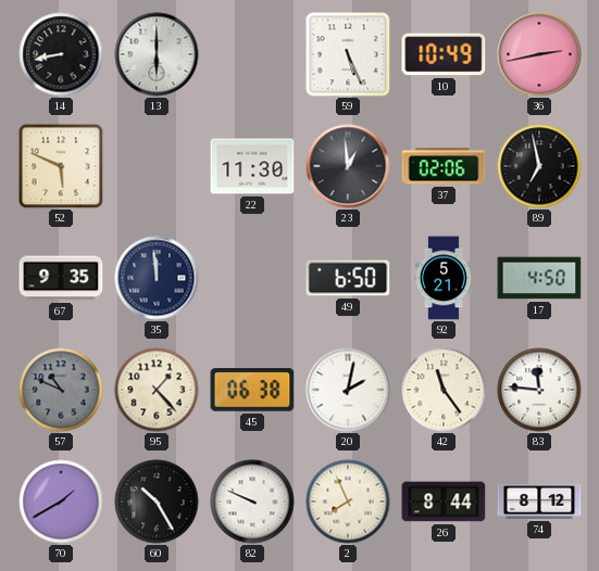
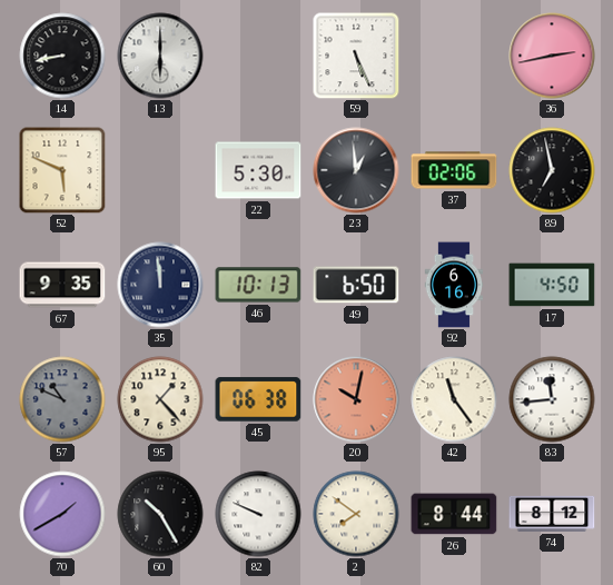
10: 10:49 -> none
22: 11:30 -> 5:30
46: none -> 10:13
92: 5:21 -> 6:16
20: 2:02 -> 10:02
20 dial: white -> salmon
83: 11:46 -> 11:44
2: 7:56 -> 7:51
